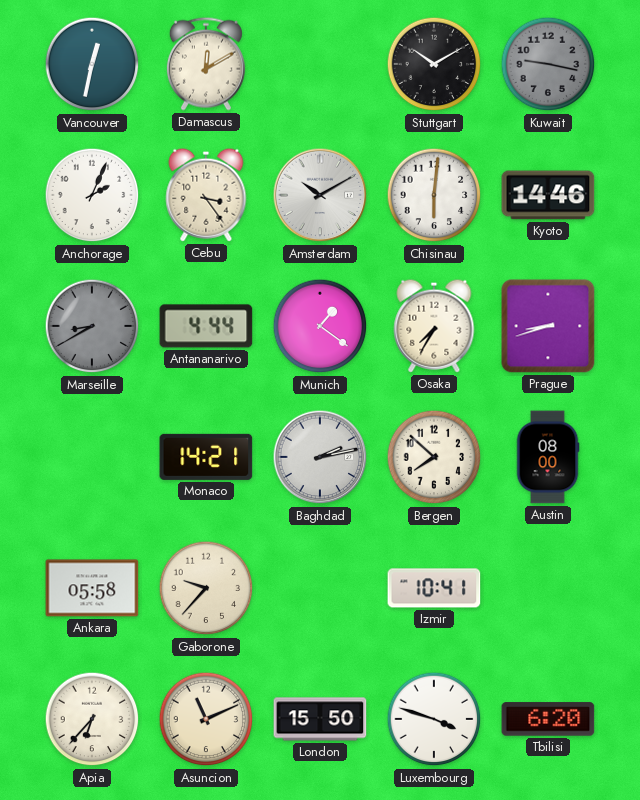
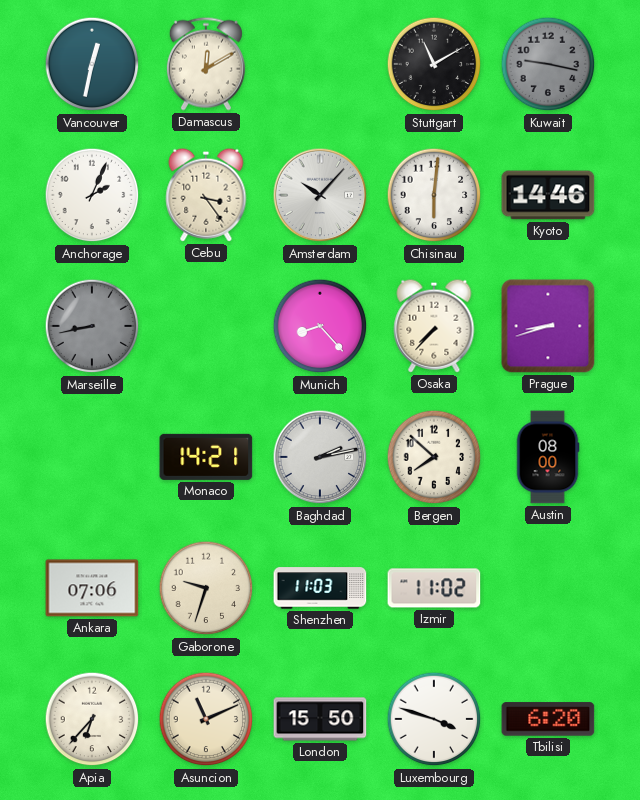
Stuttgart: 10:10 -> 11:10
Amsterdam: 10:10 -> 10:07
Marseille: 8:40 -> 8:43
Antananarivo: 4:44 -> none
Munich: 1:21 -> 8:23
Osaka: 7:35 -> 7:37
Ankara: 05:58 -> 07:06
Gaborone: 9:37 -> 9:33
Shenzhen: none -> 11:03
Izmir: 10:41 -> 11:02
